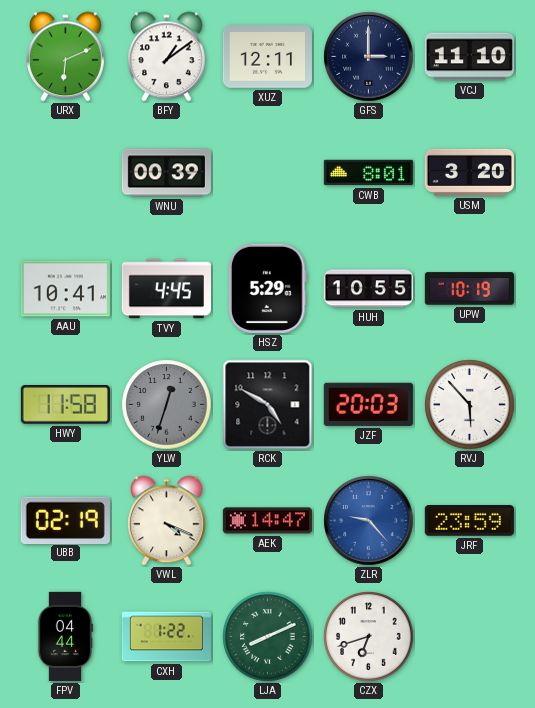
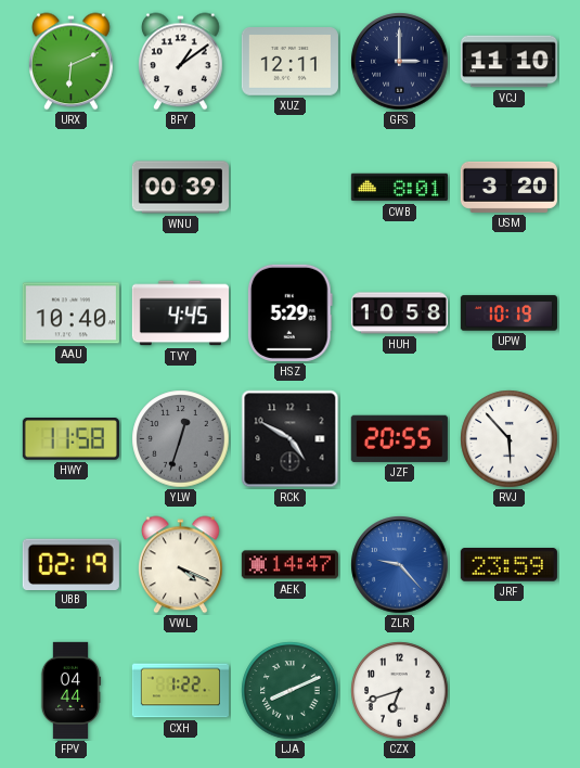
AAU: 10:41 -> 10:40
HUH: 10:55 -> 10:58
JZF: 20:03 -> 20:55
